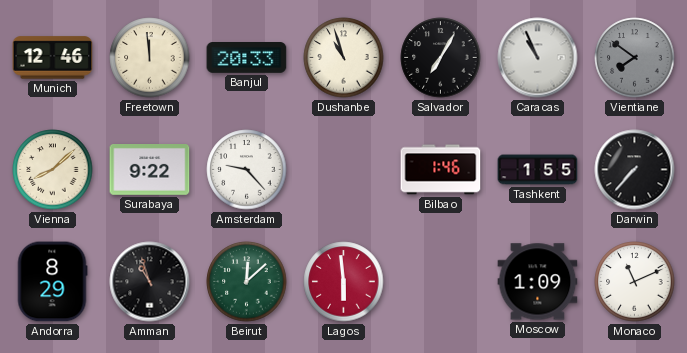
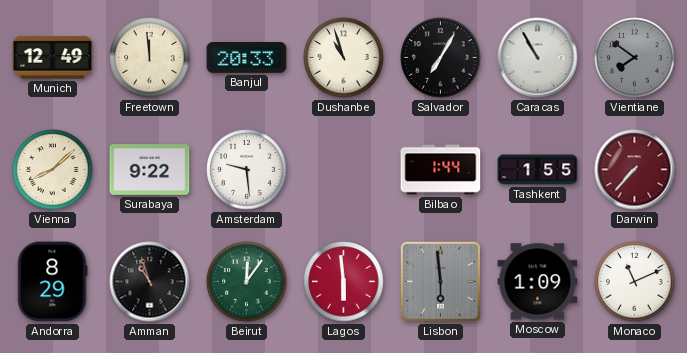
Munich: 12:46 -> 12:49
Caracas: 10:56 -> 10:55
Amsterdam: 9:23 -> 9:29
Bilbao: 1:46 -> 1:44
Darwin dial: black -> burgundy
Beirut: 12:08 -> 12:06
Lisbon: none -> 5:59
